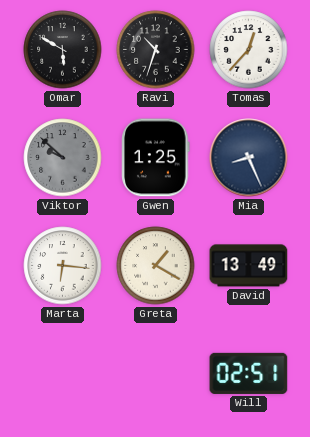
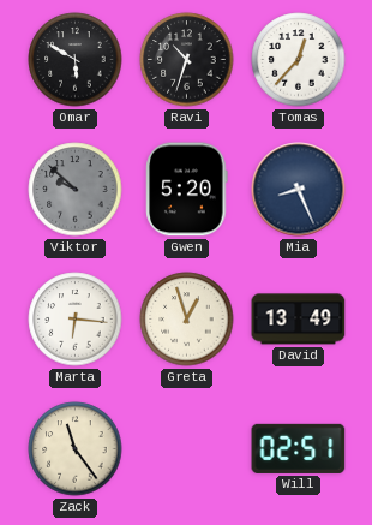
Gwen: 1:25 -> 5:20
Greta: 1:20 -> 12:57
Zack: none -> 11:24
